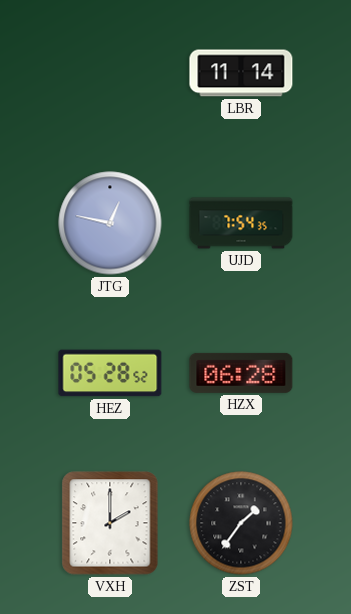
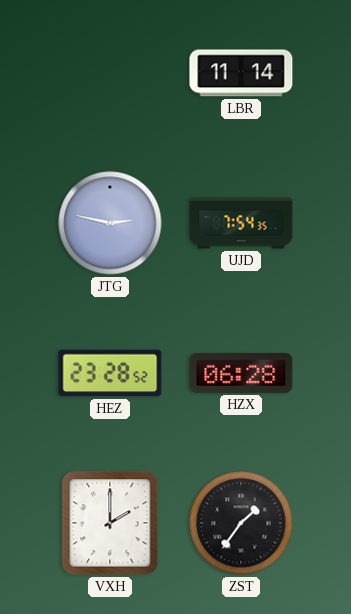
JTG: 12:47 -> 2:47
HEZ: 05:28 -> 23:28
